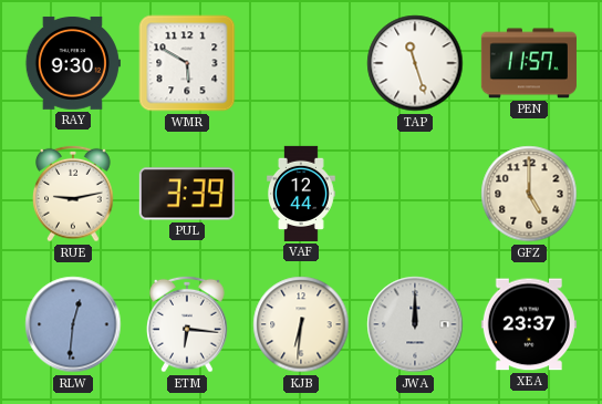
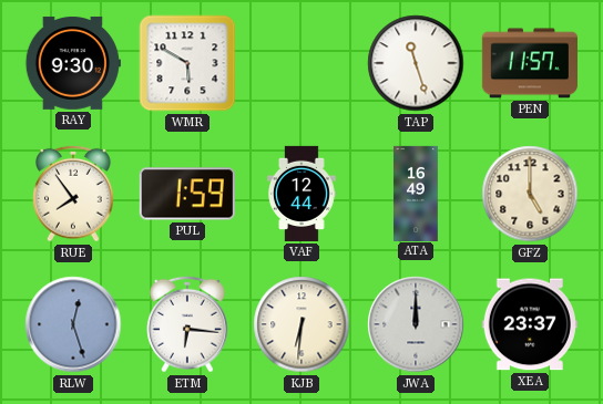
RUE: 9:13 -> 7:54
PUL: 3:39 -> 1:59
ATA: none -> 16:49
RLW: 12:31 -> 12:27
